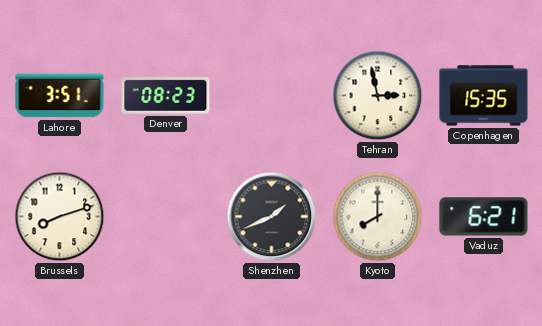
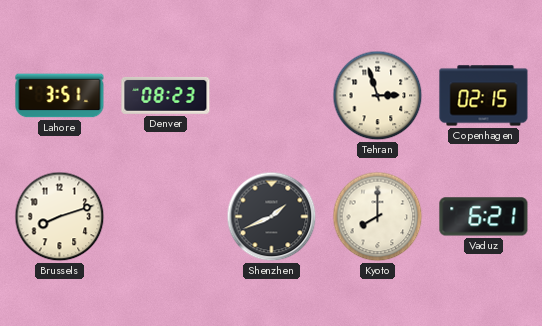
Tehran: 2:58 -> 2:57
Copenhagen: 15:35 -> 02:15
